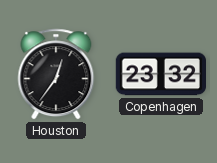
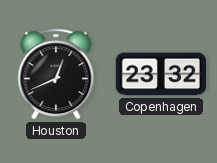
Houston: 12:36 -> 12:41
